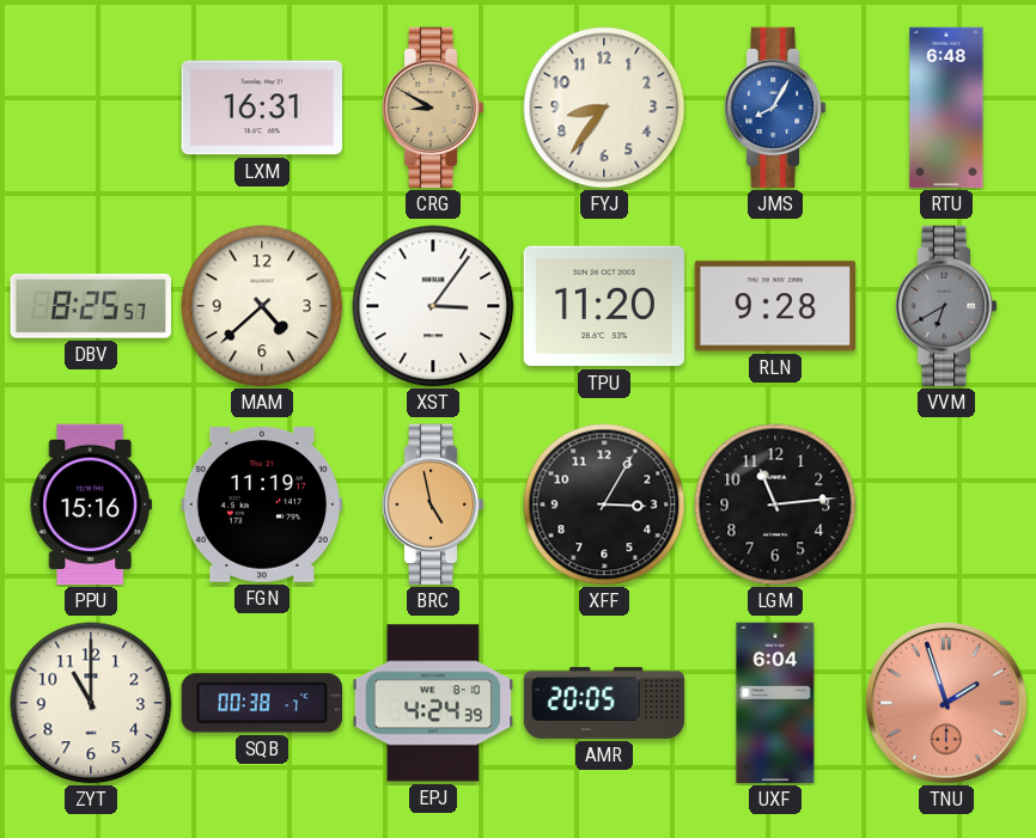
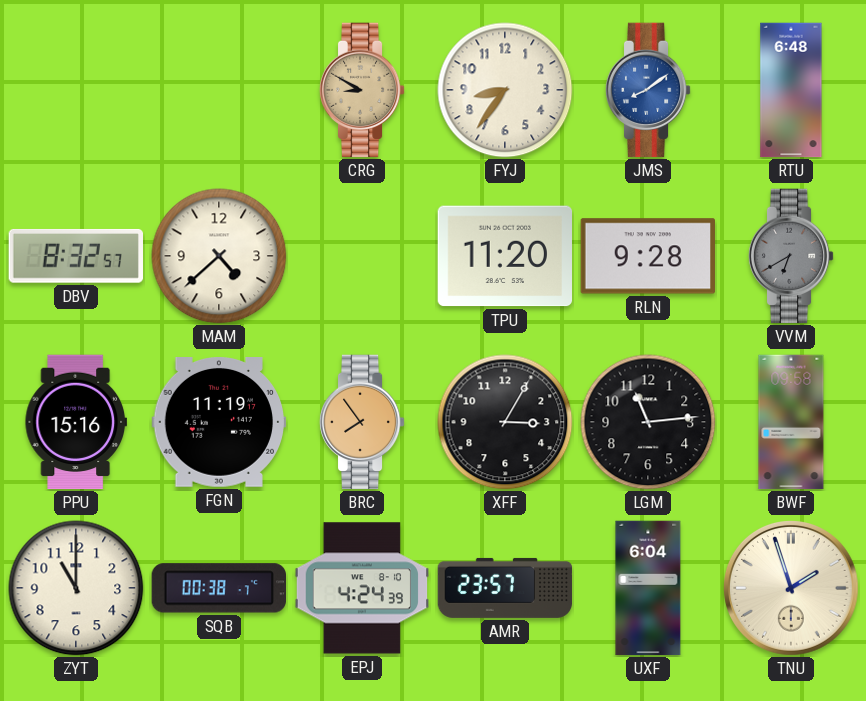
LXM: 16:31 -> none
JMS: 8:05 -> 8:09
DBV: 8:25 -> 8:32
XST: 3:06 -> none
BRC: 4:58 -> 7:54
BWF: none -> 09:58
AMR: 20:05 -> 23:57
TNU dial: salmon -> cream
